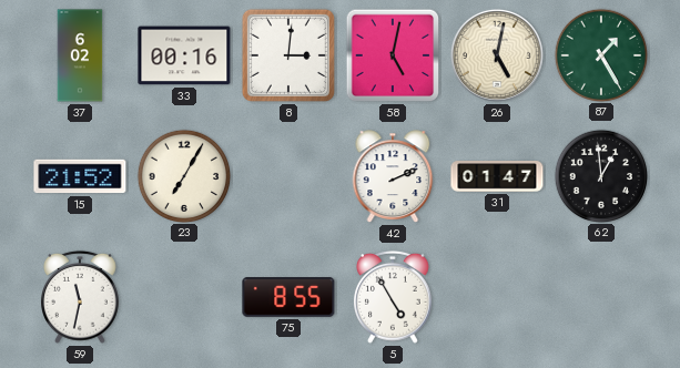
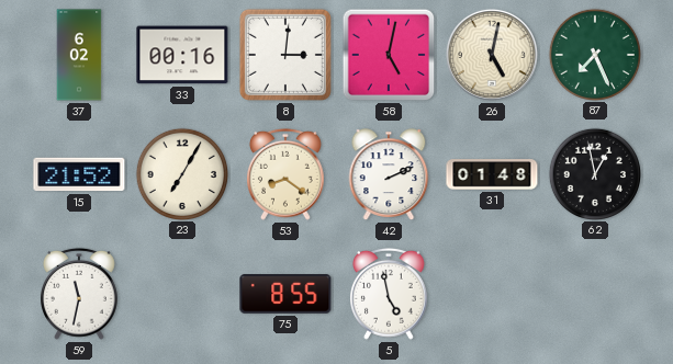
87: 1:25 -> 7:26
53: none -> 8:21
31: 01:47 -> 01:48
62: 12:59 -> 12:58
5: 4:55 -> 4:58
